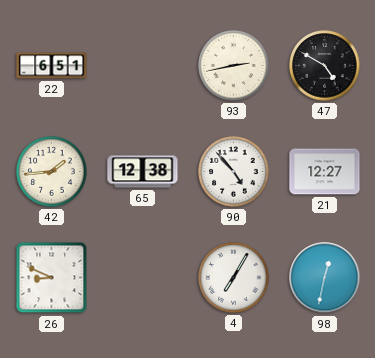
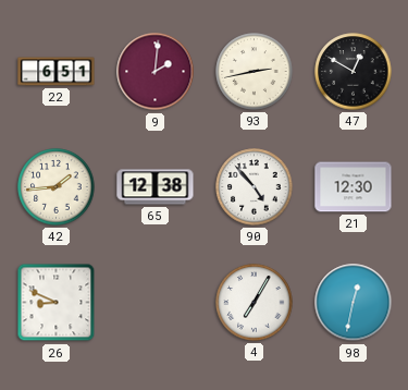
9: none -> 2:01
47: 4:50 -> 12:50
21: 12:27 -> 12:30
